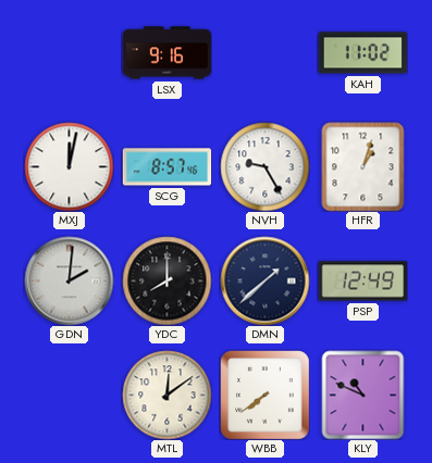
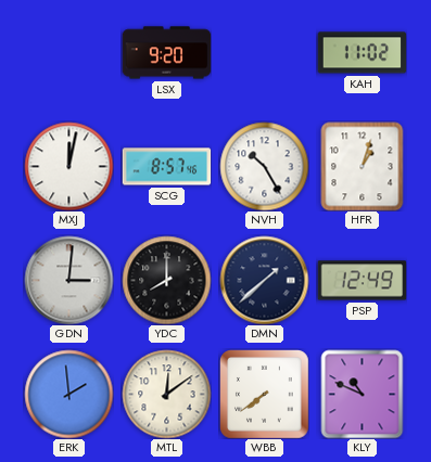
LSX: 9:16 -> 9:20
NVH: 9:25 -> 10:25
GDN: 2:01 -> 3:01
ERK: none -> 1:59
